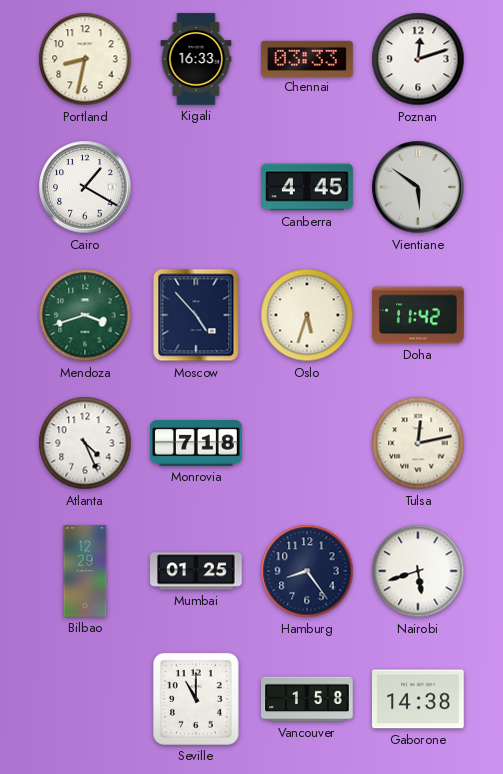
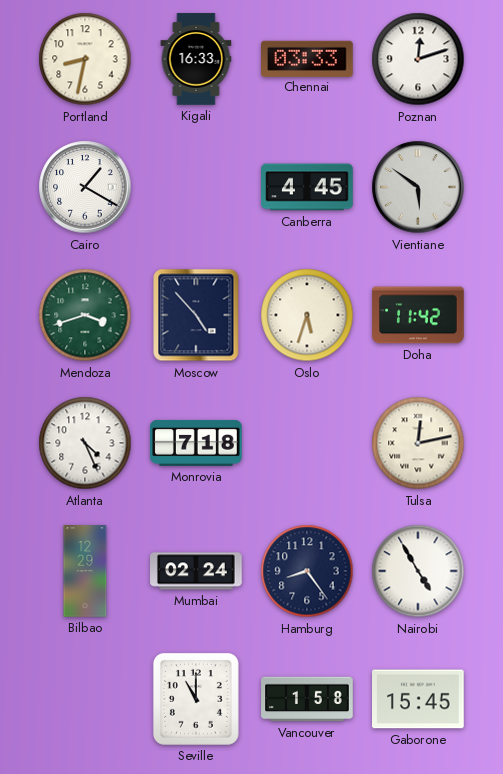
Mumbai: 01:25 -> 02:24
Nairobi: 5:42 -> 4:55
Gaborone: 14:38 -> 15:45
